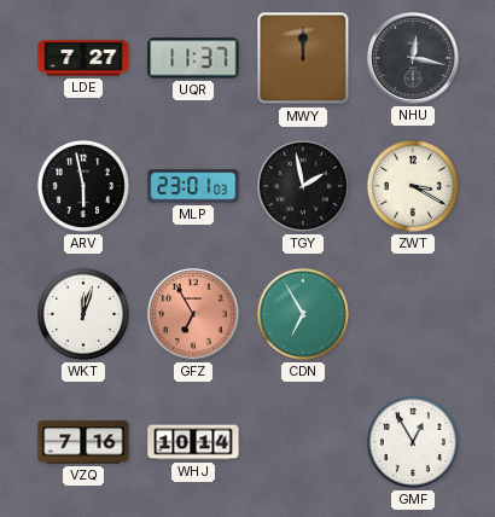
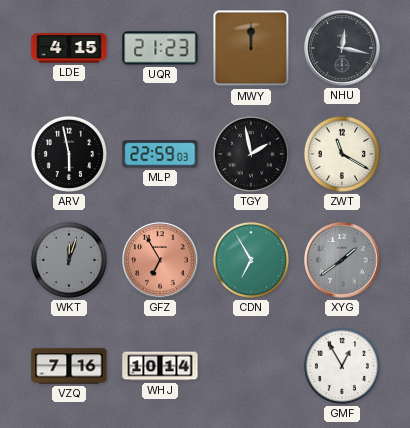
LDE: 7:27 -> 4:15
UQR: 11:37 -> 21:23
MLP: 23:01 -> 22:59
ZWT: 3:20 -> 11:20
WKT dial: white -> grey
XYG: none -> 1:39
